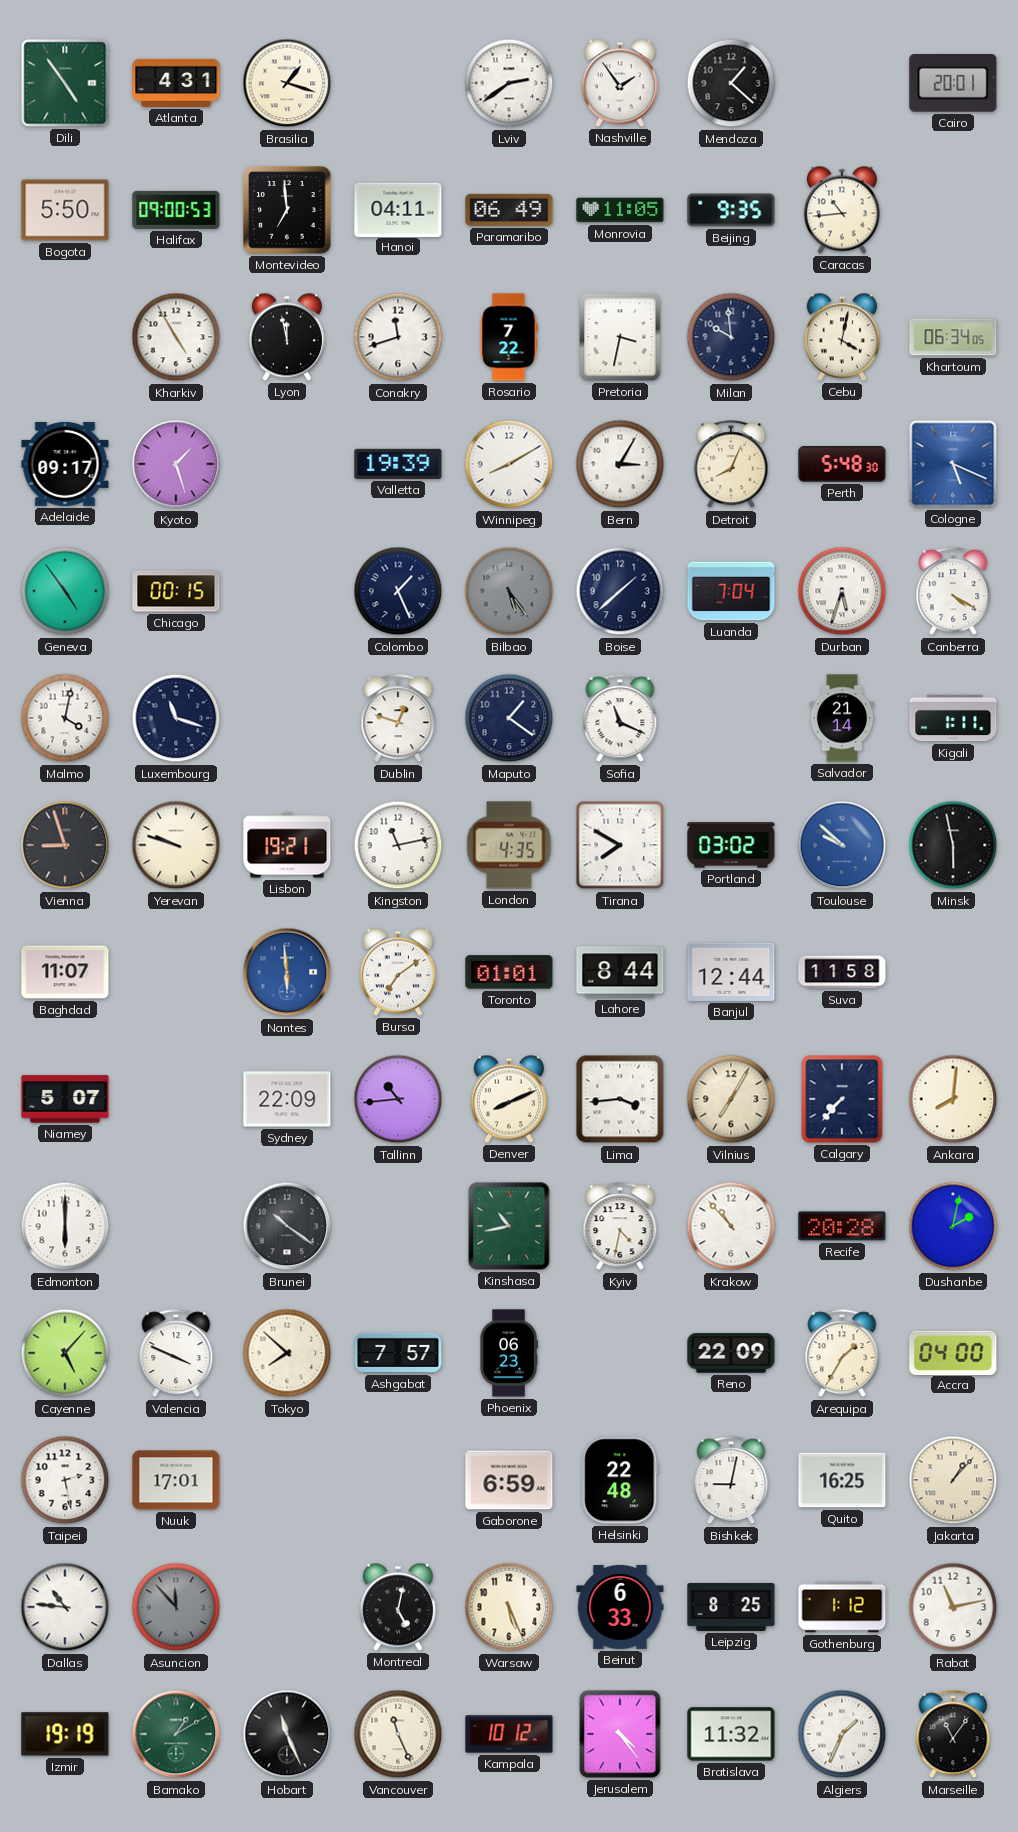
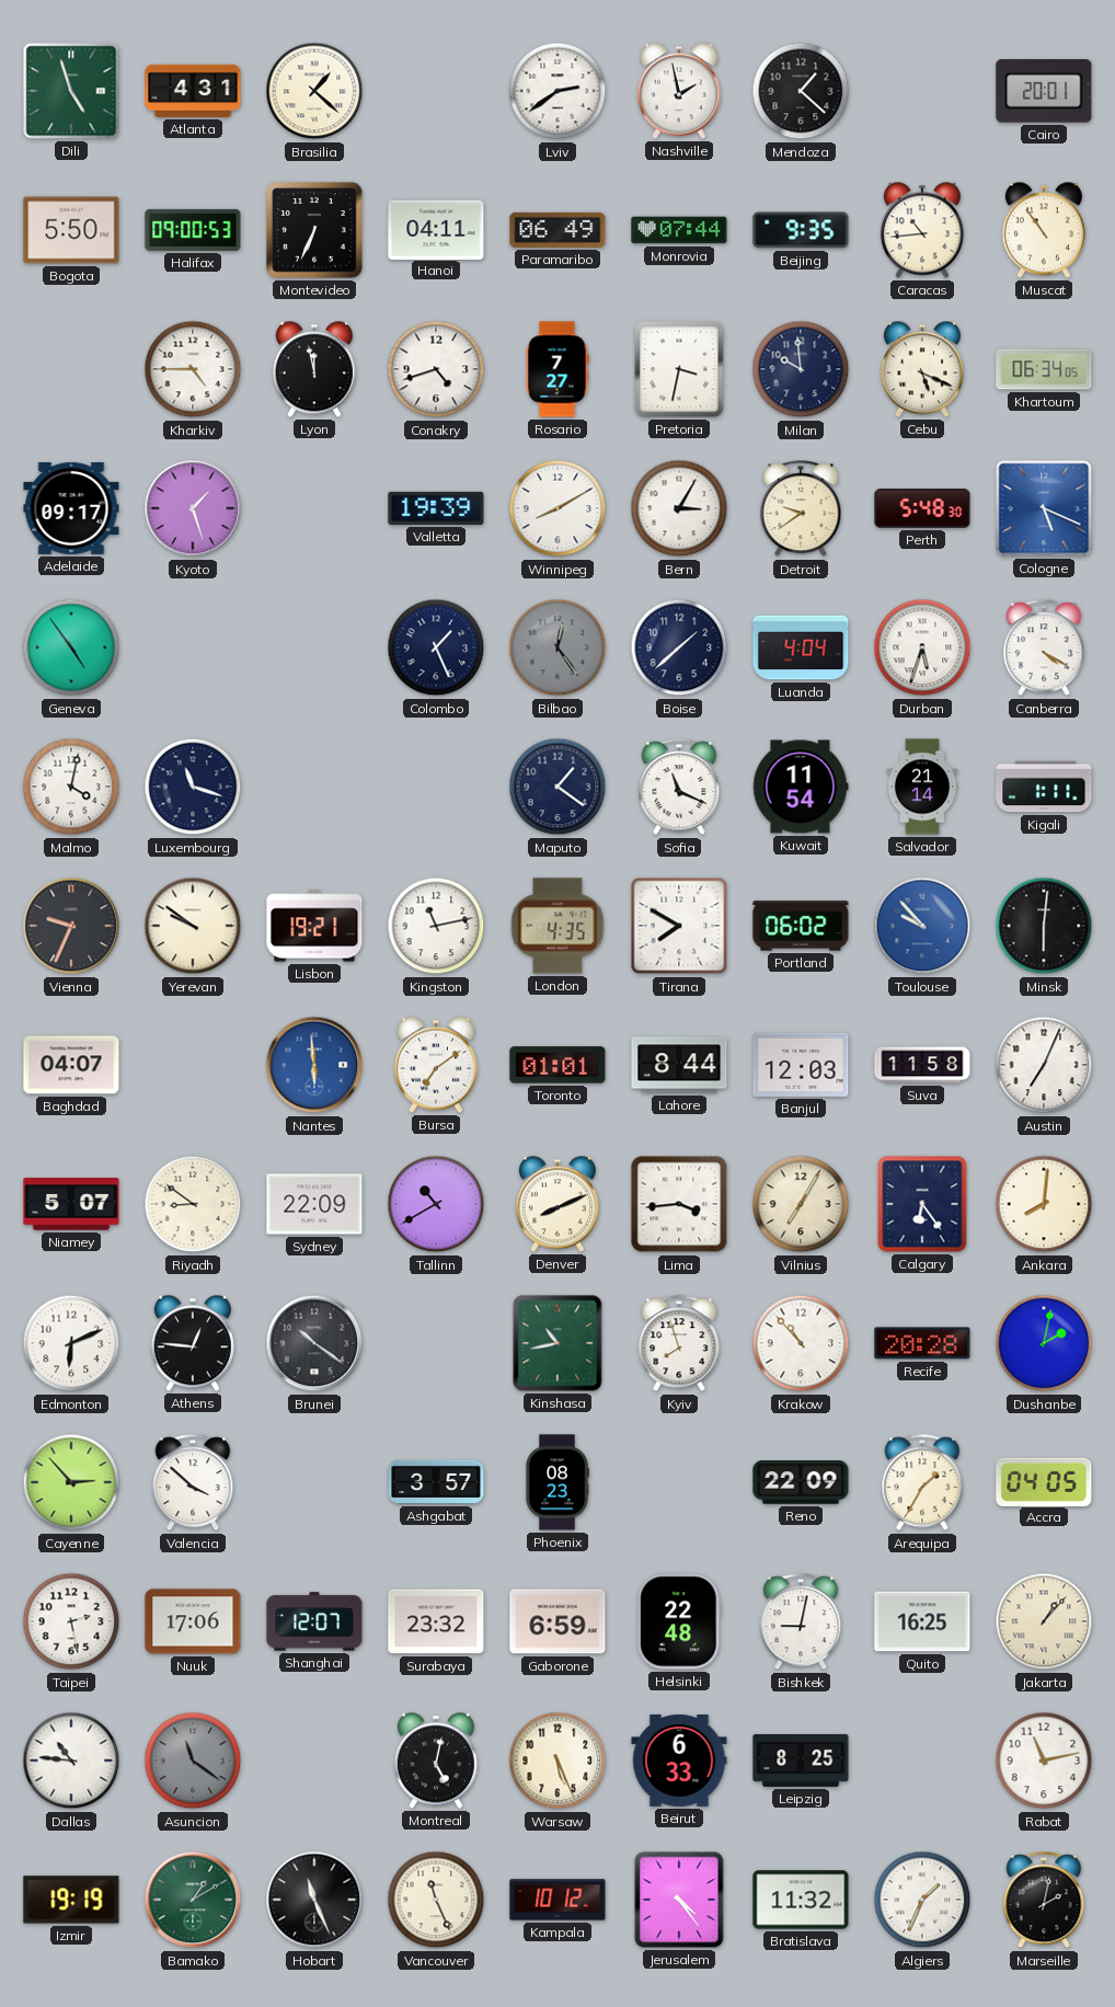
Dili: 4:54 -> 4:57
Brasilia: 1:18 -> 1:22
Nashville: 1:54 -> 1:58
Montevideo: 6:59 -> 6:34
Monrovia: 11:05 -> 07:44
Muscat: none -> 10:54
Kharkiv: 4:55 -> 4:45
Conakry: 11:42 -> 4:42
Rosario: 7:22 -> 7:27
Cebu: 4:02 -> 5:19
Detroit: 8:04 -> 9:39
Chicago: 00:15 -> none
Bilbao: 5:24 -> 12:24
Luanda: 7:04 -> 4:04
Dublin: 12:48 -> none
Kuwait: none -> 11:54
Vienna: 8:57 -> 9:34
Yerevan: 9:48 -> 9:51
Portland: 03:02 -> 06:02
Toulouse: 9:52 -> 9:53
Minsk: 5:58 -> 6:01
Baghdad: 11:07 -> 04:07
Banjul: 12:44 -> 12:03
Austin: none -> 7:04
Riyadh: none -> 8:51
Tallinn: 10:44 -> 10:40
Calgary: 7:37 -> 6:24
Edmonton: 6:00 -> 6:11
Athens: none -> 12:46
Kyiv: 4:32 -> 7:57
Cayenne: 5:07 -> 2:53
Valencia: 3:49 -> 3:52
Tokyo: 7:52 -> none
Ashgabat: 7:57 -> 3:57
Phoenix: 06:23 -> 08:23
Accra: 04:00 -> 04:05
Nuuk: 17:01 -> 17:06
Shanghai: none -> 12:07
Surabaya: none -> 23:32
Asuncion: 11:53 -> 11:21
Gothenburg: 1:12 -> none
Marseille: 11:06 -> 2:02
